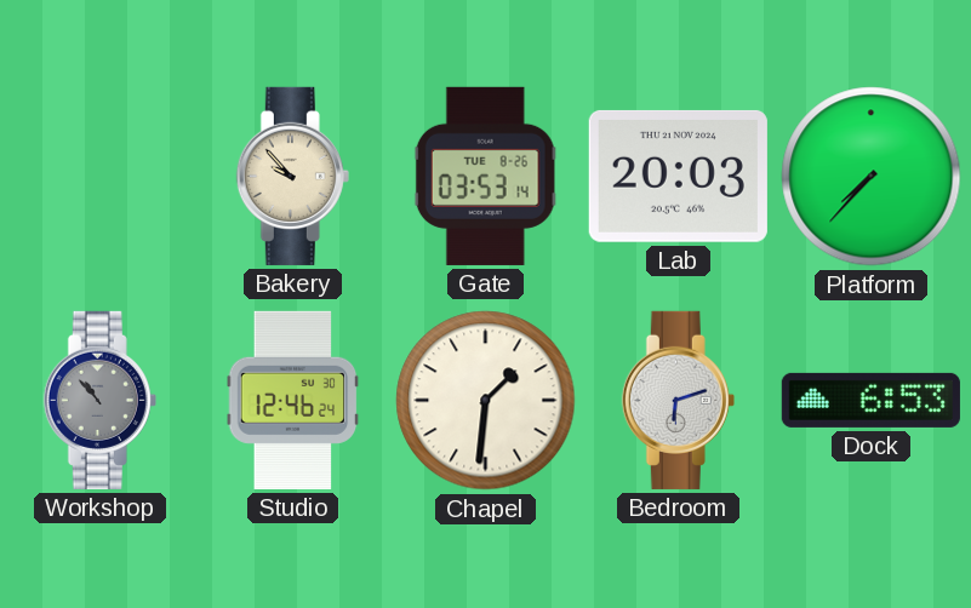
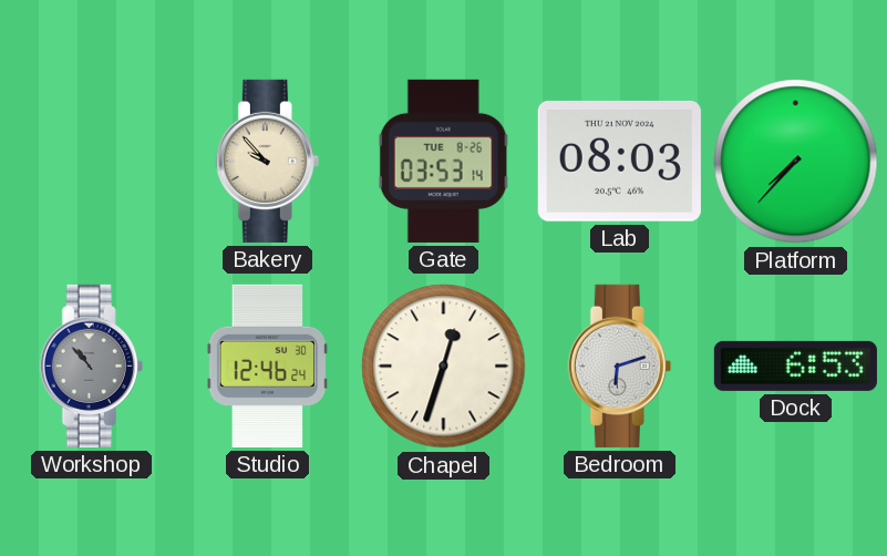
Lab: 20:03 -> 08:03
Chapel: 1:31 -> 12:33
